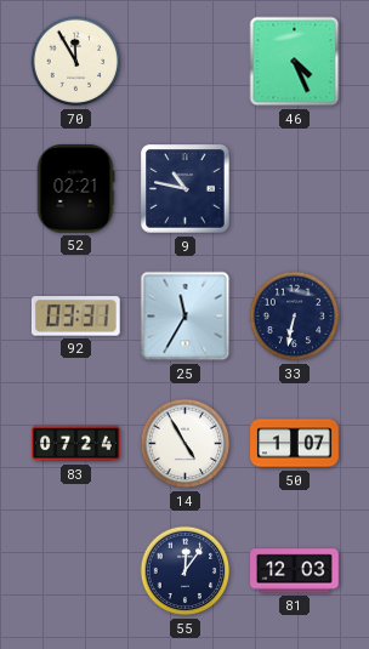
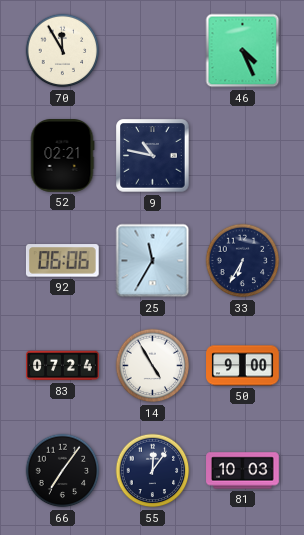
92: 03:31 -> 06:06
33: 6:32 -> 6:35
50: 1:07 -> 9:00
66: none -> 7:06
81: 12:03 -> 10:03
